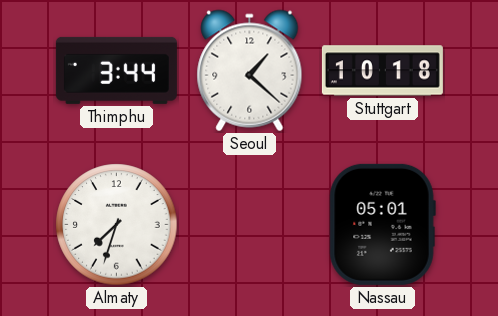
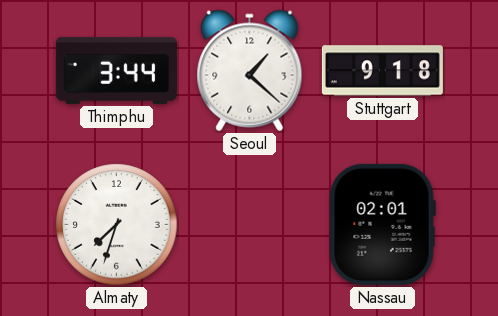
Stuttgart: 10:18 -> 9:18
Nassau: 05:01 -> 02:01
